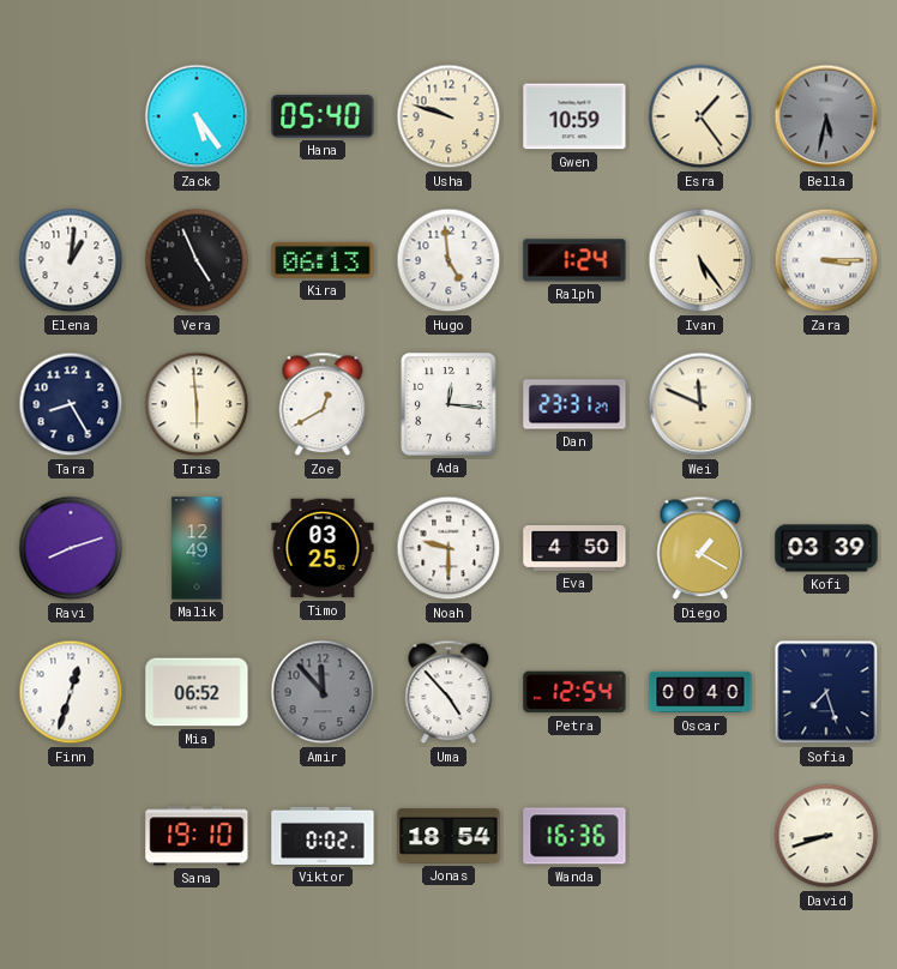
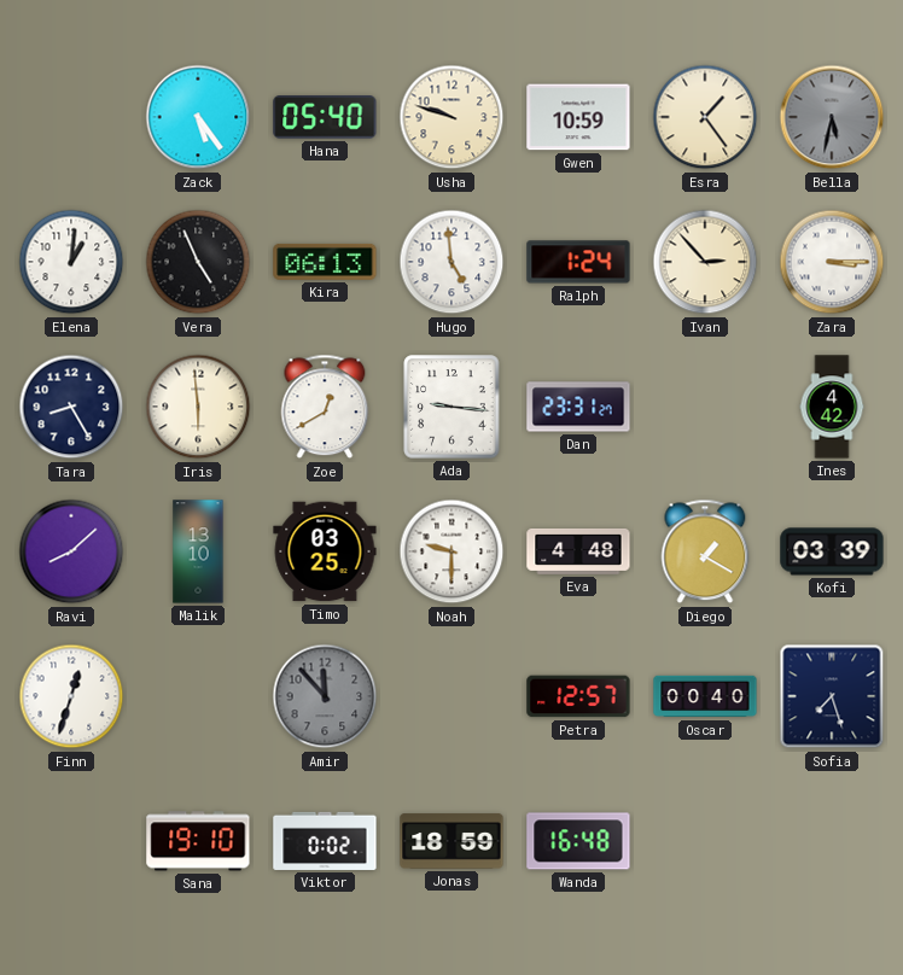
Ivan: 5:24 -> 2:53
Ada: 12:16 -> 9:16
Wei: 11:49 -> none
Ines: none -> 4:42
Ravi: 8:12 -> 8:08
Malik: 12:49 -> 13:10
Eva: 4:50 -> 4:48
Mia: 06:52 -> none
Uma: 4:53 -> none
Petra: 12:54 -> 12:57
Jonas: 18:54 -> 18:59
Wanda: 16:36 -> 16:48
David: 8:42 -> none
